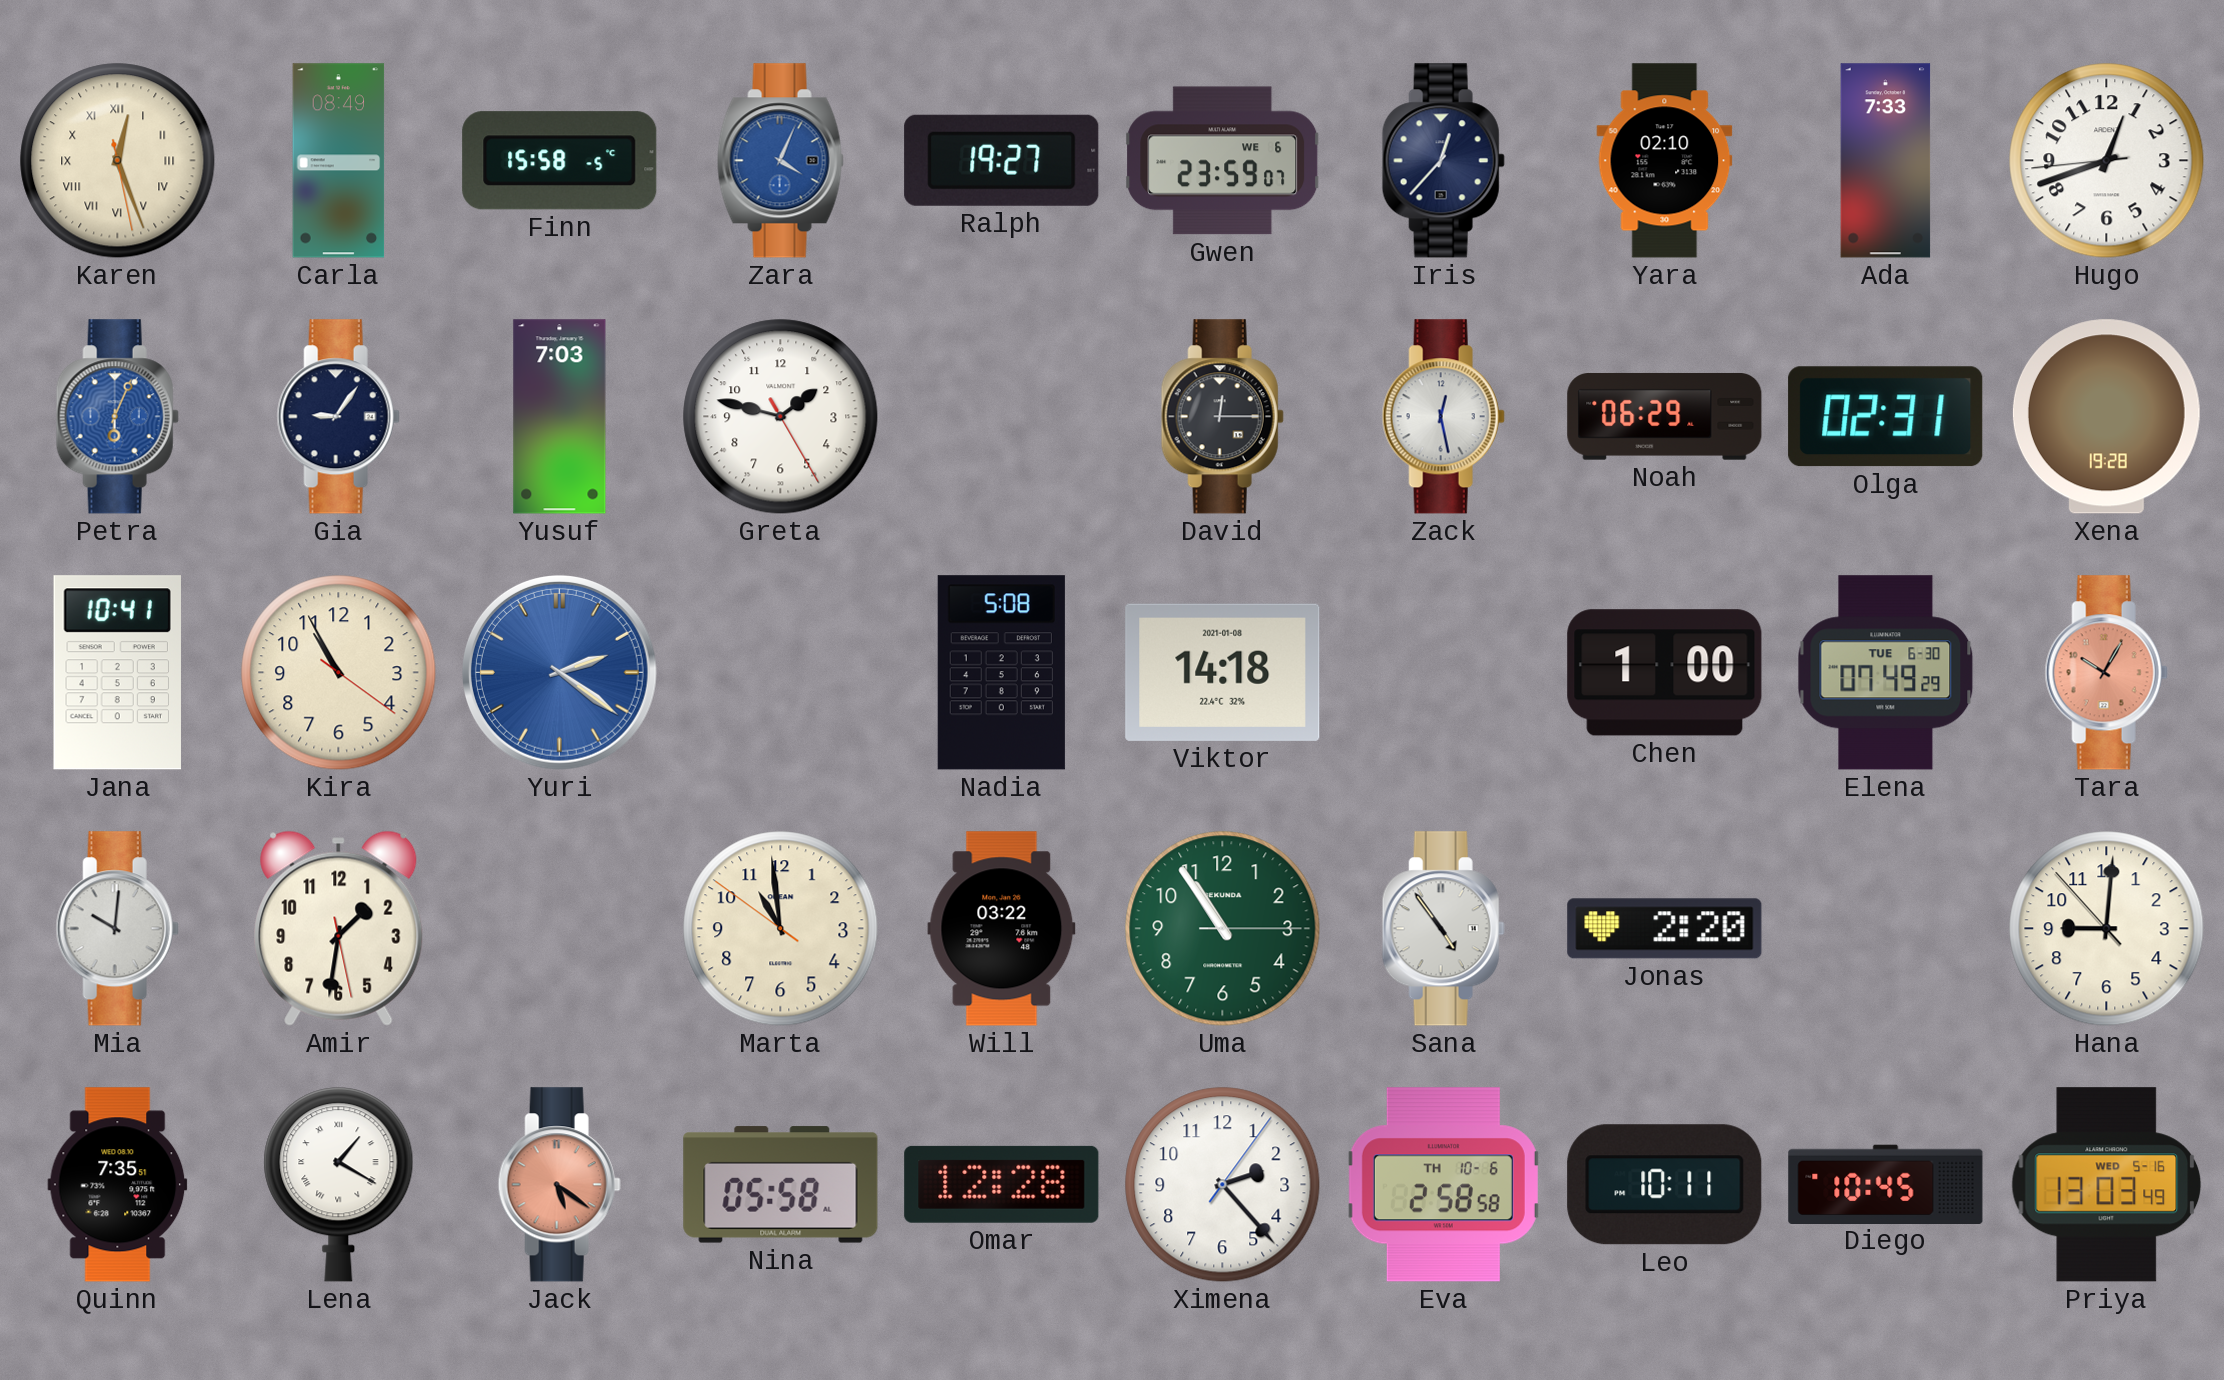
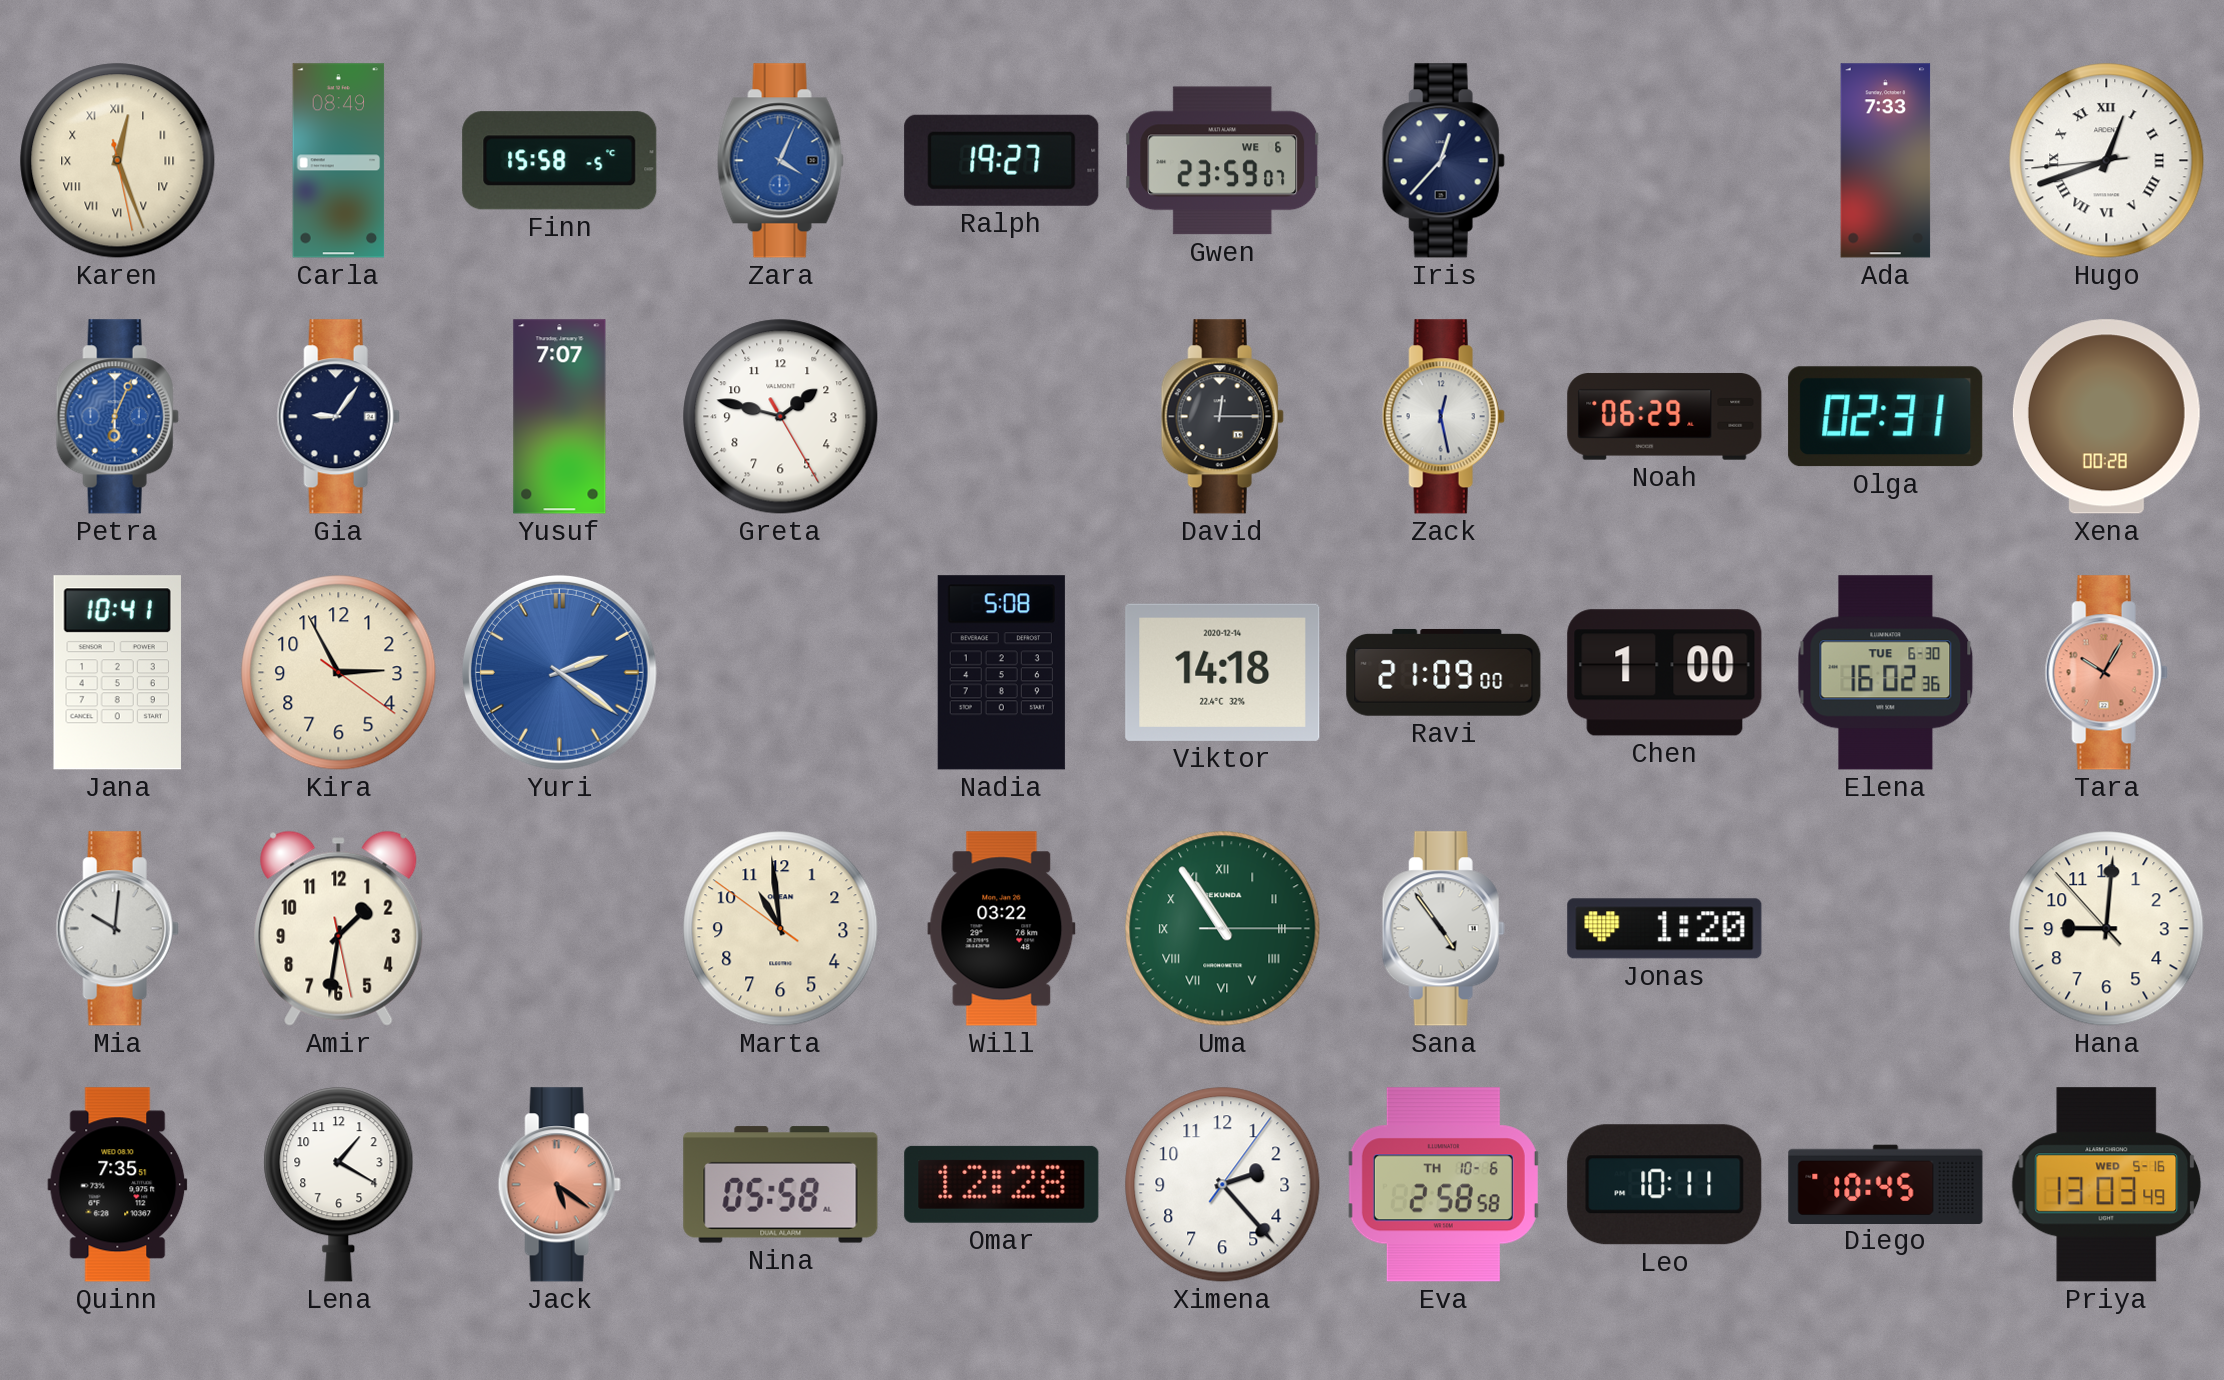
Yara: 02:10 -> none
Hugo numerals: Arabic -> Roman
Yusuf: 7:03 -> 7:07
Xena: 19:28 -> 00:28
Kira: 10:55 -> 2:55
Viktor date: 2021-01-08 -> 2020-12-14
Ravi: none -> 21:09
Elena: 07:49 -> 16:02
Uma numerals: Arabic -> Roman
Jonas: 2:20 -> 1:20
Lena numerals: Roman -> Arabic
